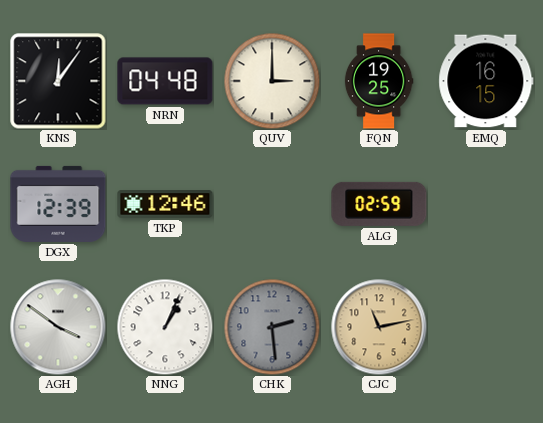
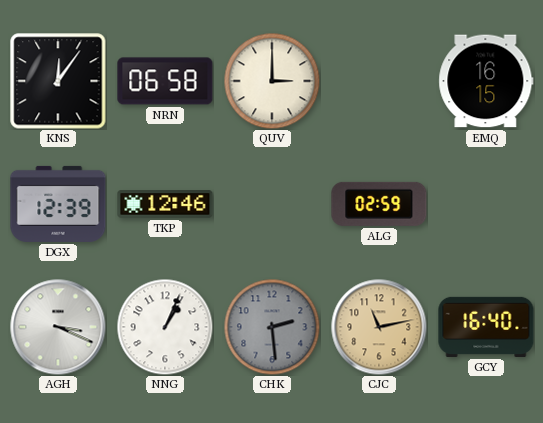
NRN: 04:48 -> 06:58
FQN: 19:25 -> none
AGH: 3:51 -> 3:19
GCY: none -> 16:40
